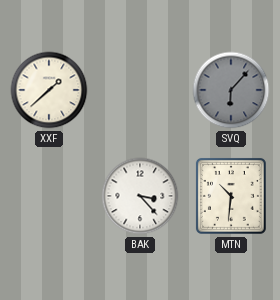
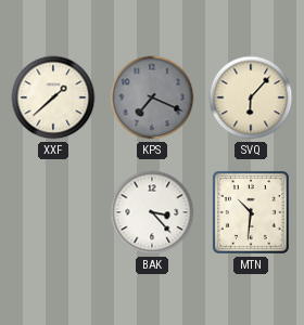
KPS: none -> 7:19
SVQ dial: grey -> cream
